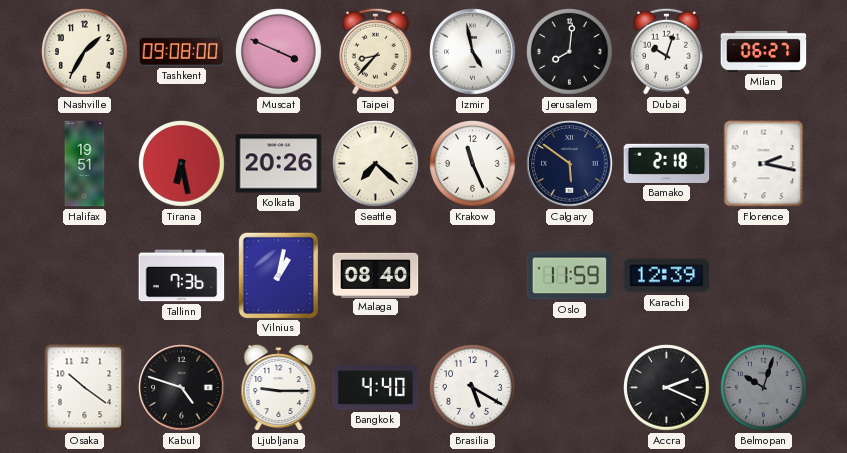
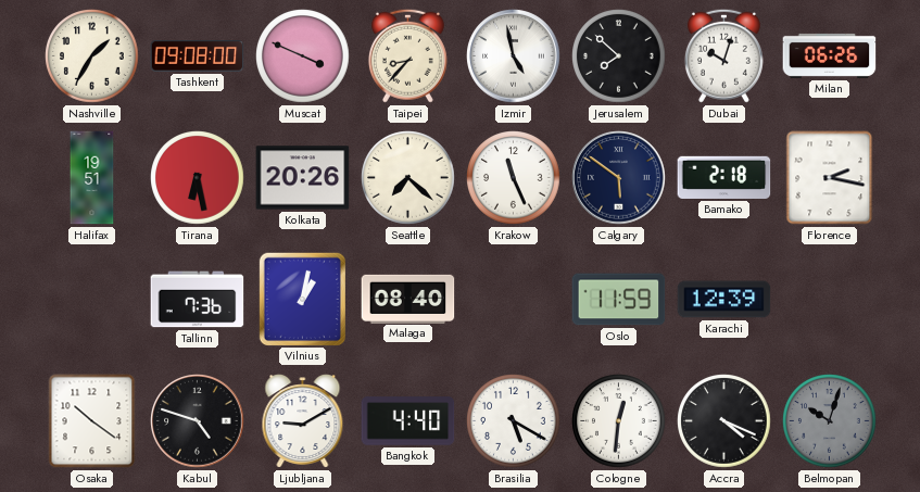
Jerusalem: 8:01 -> 7:52
Milan: 06:27 -> 06:26
Ljubljana: 9:15 -> 9:10
Cologne: none -> 12:31
Accra: 2:19 -> 4:19
